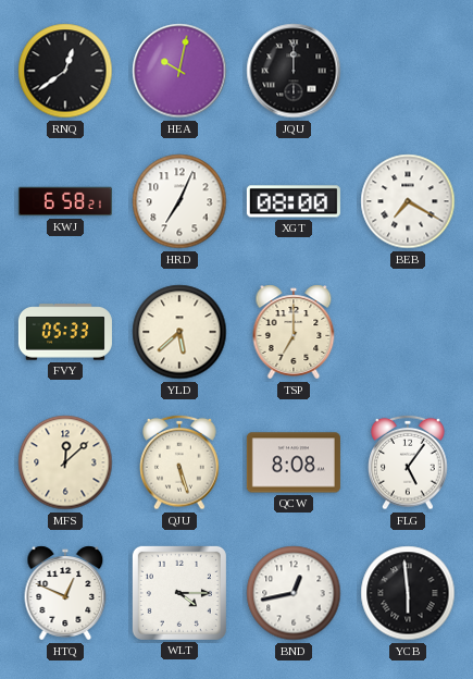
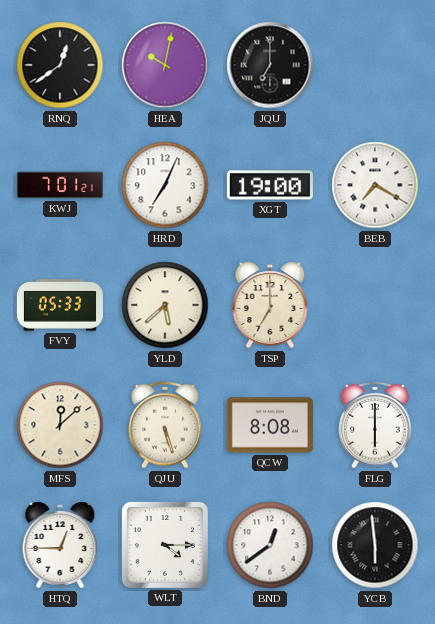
JQU: 12:00 -> 7:00
KWJ: 6:58 -> 7:01
XGT: 08:00 -> 19:00
FLG: 5:06 -> 6:00
HTQ: 12:49 -> 12:45
BND: 12:43 -> 12:39
